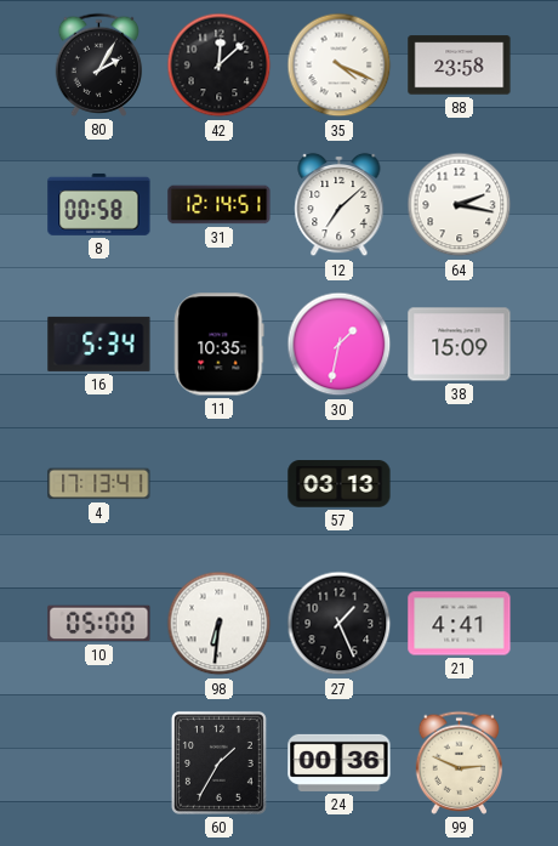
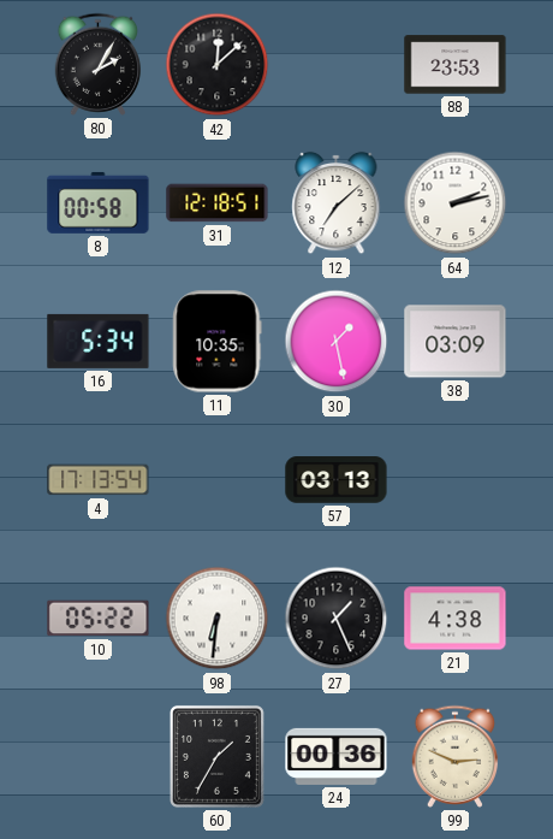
35: 4:19 -> none
88: 23:58 -> 23:53
31: 12:14 -> 12:18
64: 2:17 -> 2:13
30: 1:32 -> 1:28
38: 15:09 -> 03:09
4: 17:13:41 -> 17:13:54
10: 05:00 -> 05:22
21: 4:41 -> 4:38
